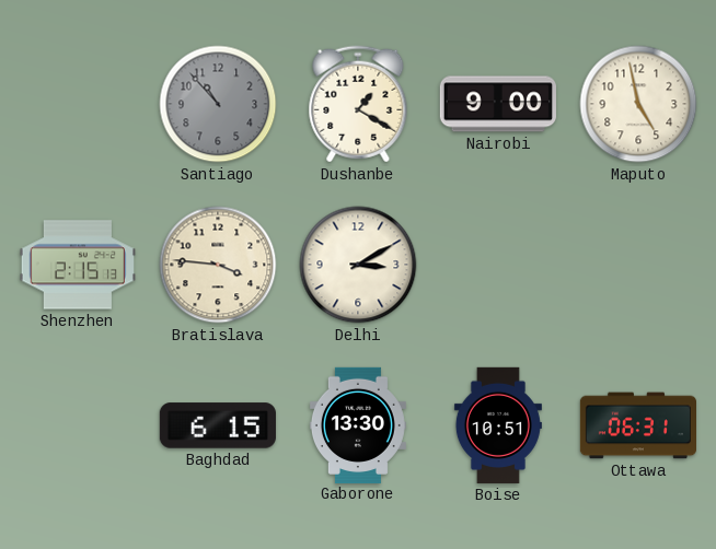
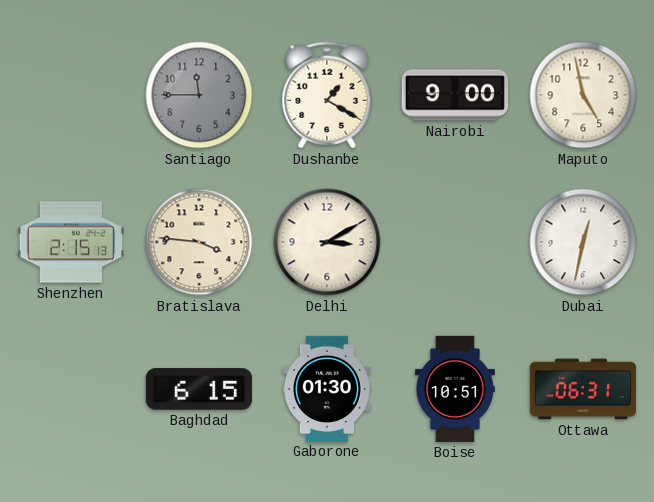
Santiago: 10:53 -> 11:45
Dubai: none -> 12:32
Gaborone: 13:30 -> 01:30
